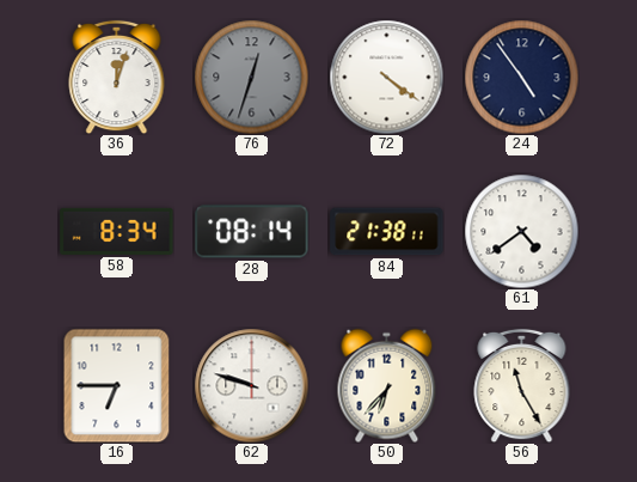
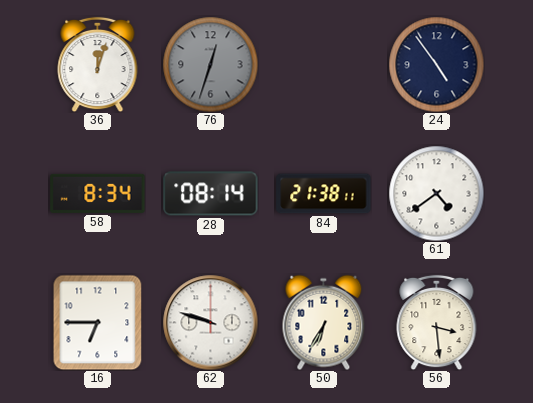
72: 4:21 -> none
50: 6:37 -> 6:35
56: 11:25 -> 3:29
